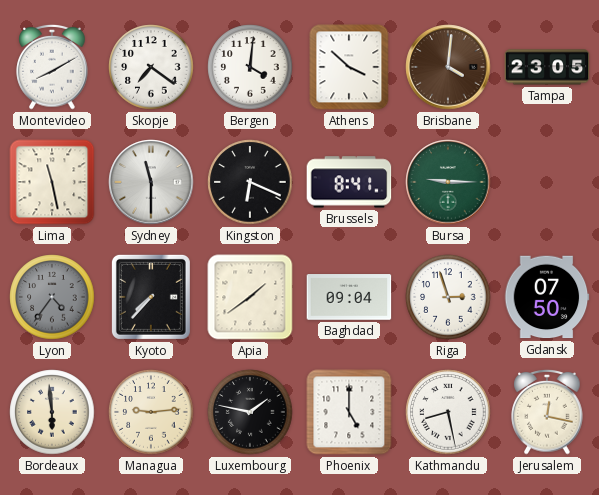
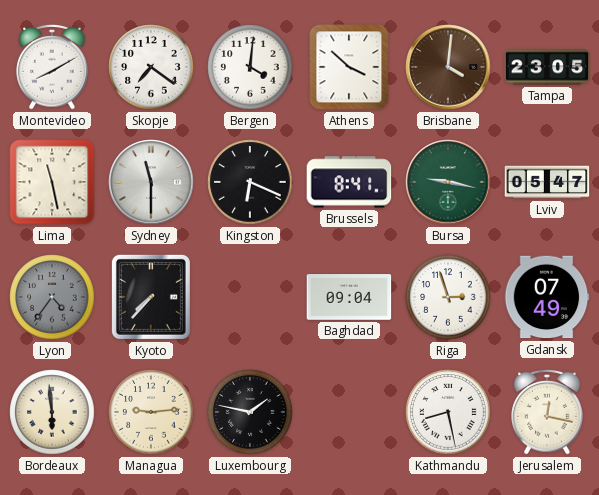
Bursa: 9:15 -> 9:17
Lviv: none -> 05:47
Apia: 1:39 -> none
Gdansk: 07:50 -> 07:49
Phoenix: 5:00 -> none
